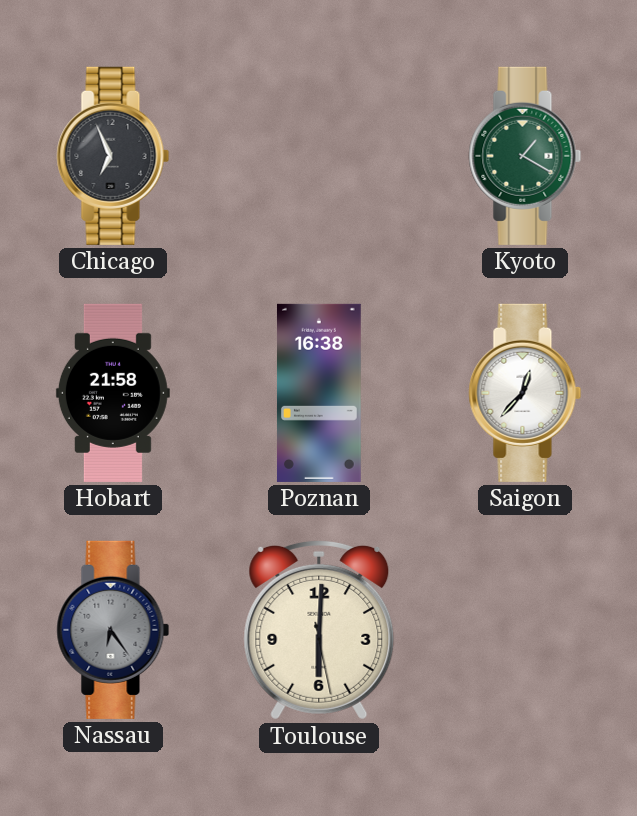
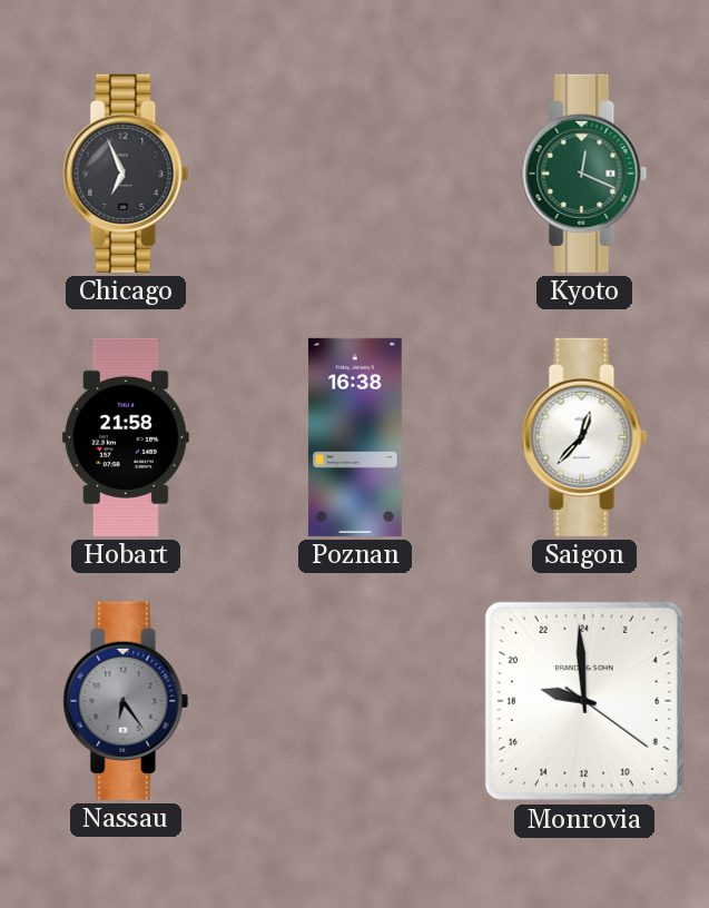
Kyoto: 1:20 -> 12:19
Toulouse: 6:00 -> none
Monrovia: none -> 18:59
